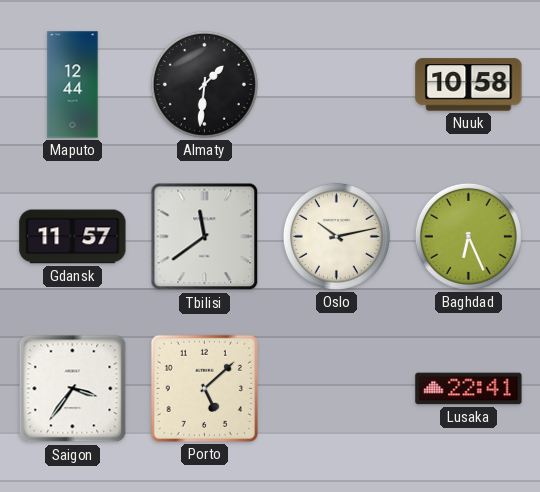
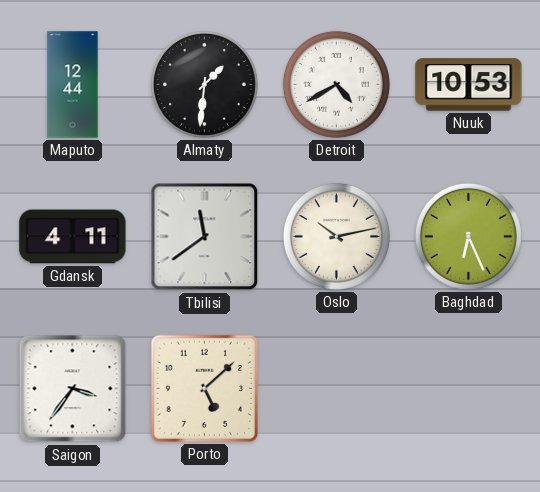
Detroit: none -> 4:40
Nuuk: 10:58 -> 10:53
Gdansk: 11:57 -> 4:11
Lusaka: 22:41 -> none
